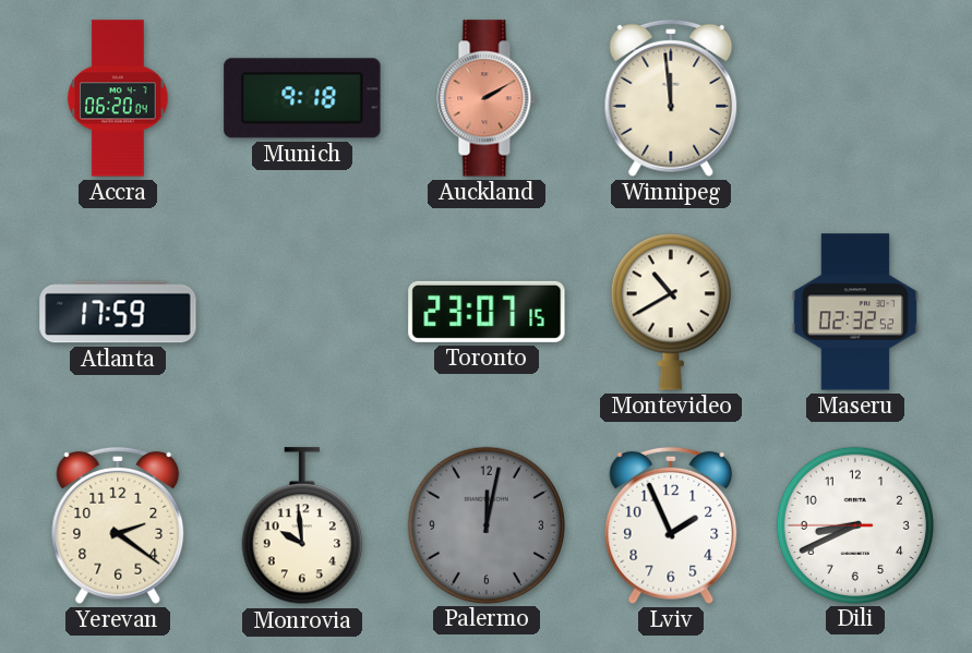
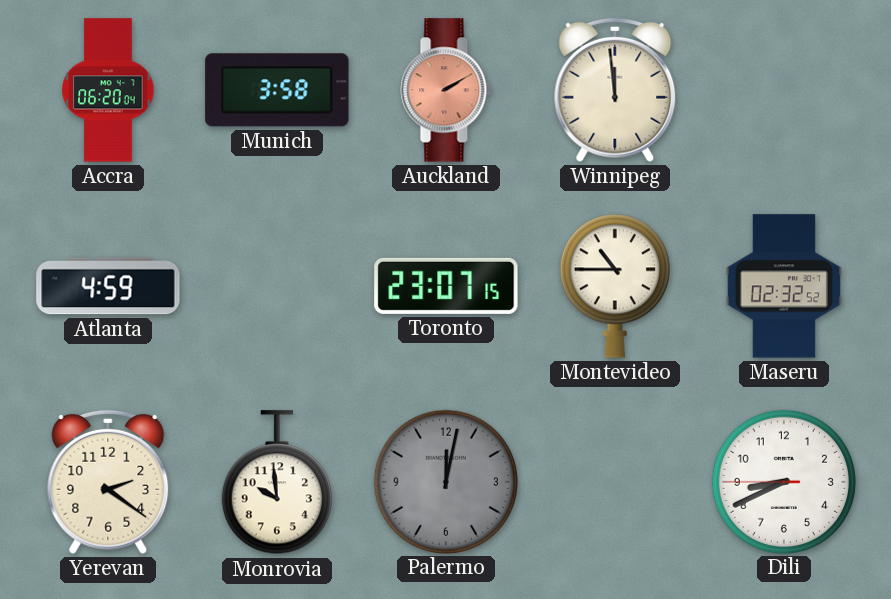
Munich: 9:18 -> 3:58
Atlanta: 17:59 -> 4:59
Montevideo: 10:40 -> 10:45
Lviv: 1:56 -> none
